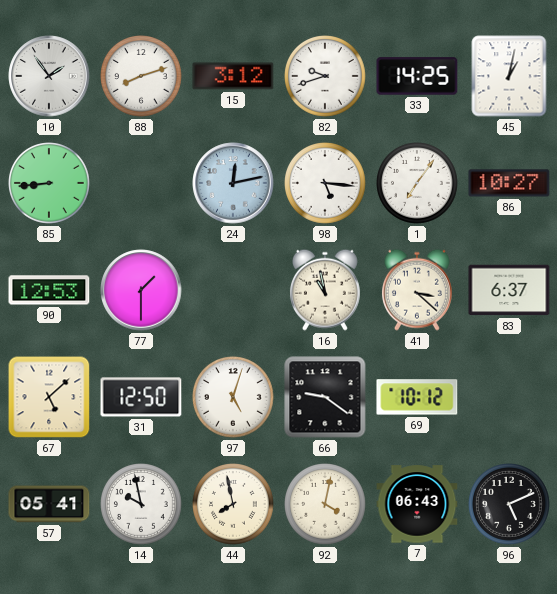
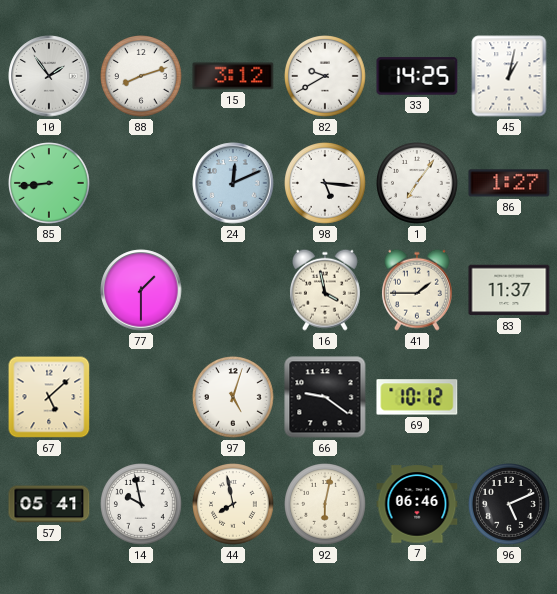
82: 9:42 -> 9:40
24: 12:13 -> 12:11
86: 10:27 -> 1:27
90: 12:53 -> none
16: 10:58 -> 3:58
41: 3:22 -> 1:45
83: 6:37 -> 11:37
31: 12:50 -> none
92: 4:02 -> 6:02
7: 06:43 -> 06:46
